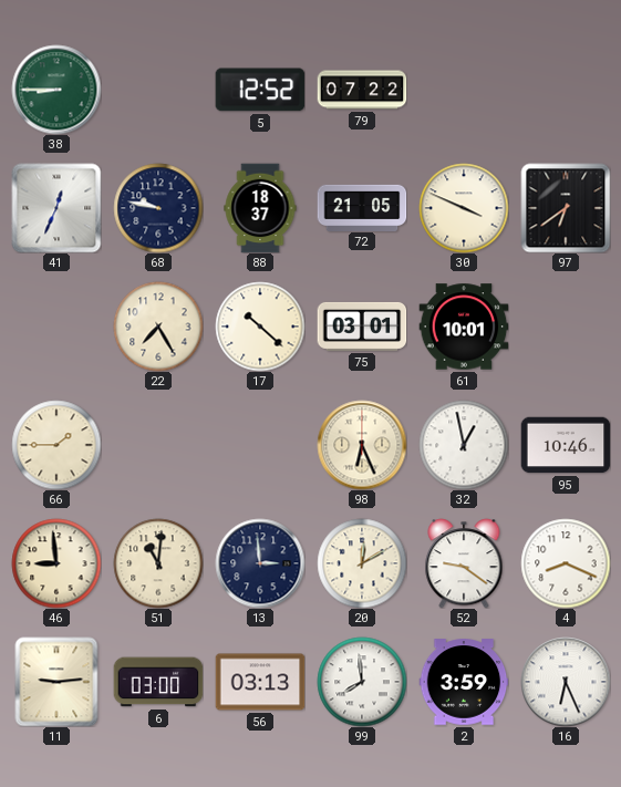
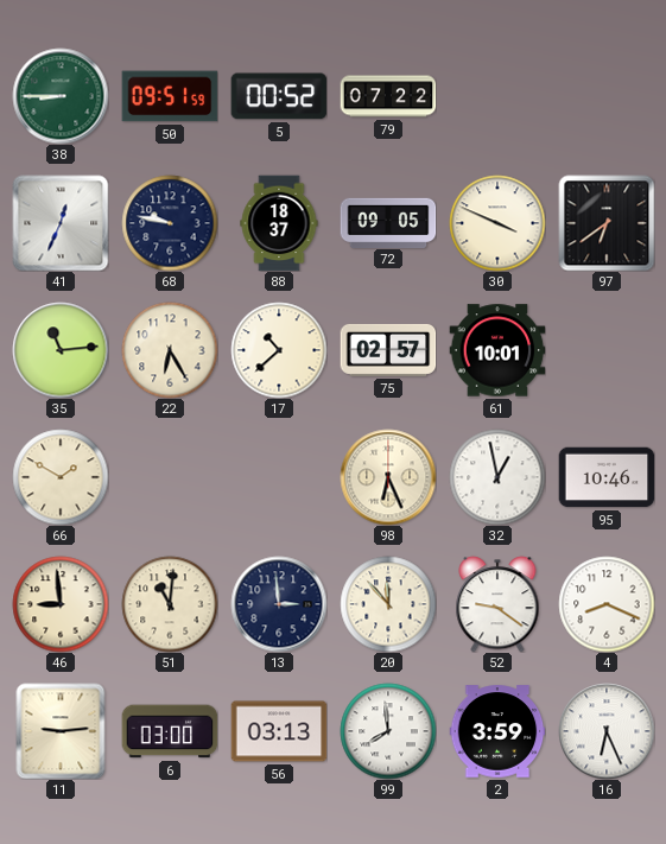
50: none -> 09:51
5: 12:52 -> 00:52
72: 21:05 -> 09:05
35: none -> 11:14
22: 7:25 -> 6:25
17: 10:22 -> 10:38
75: 03:01 -> 02:57
66: 1:45 -> 1:50
20: 12:10 -> 11:53
